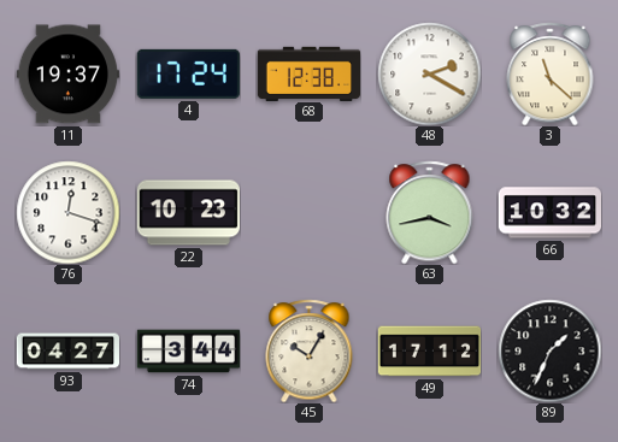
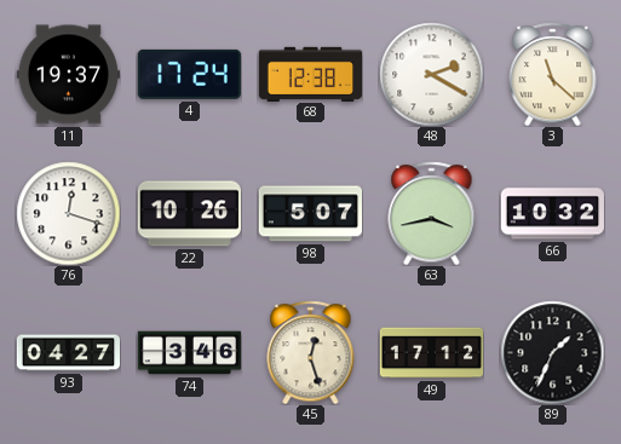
22: 10:23 -> 10:26
98: none -> 5:07
74: 3:44 -> 3:46
45: 10:05 -> 12:27
